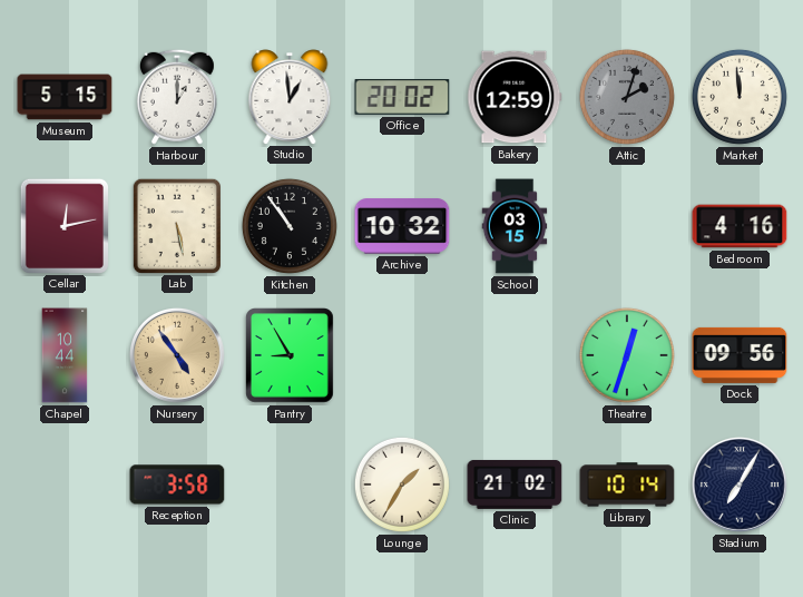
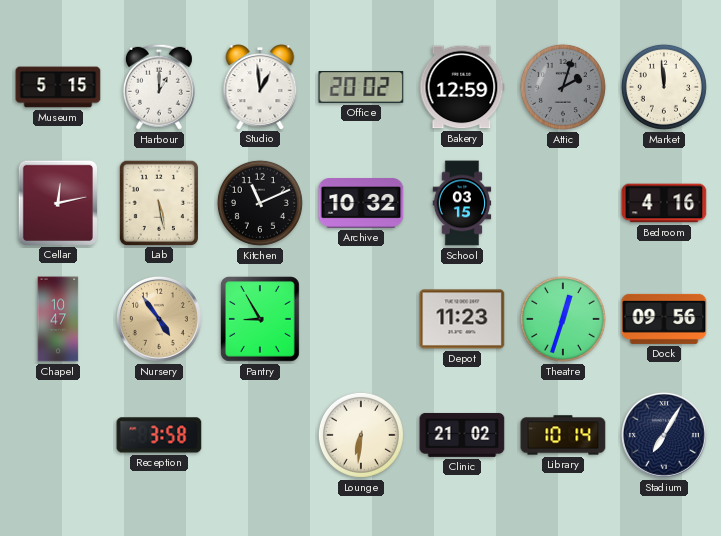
Kitchen: 10:54 -> 11:11
Chapel: 10:44 -> 10:47
Depot: none -> 11:23
Lounge: 1:35 -> 6:31
